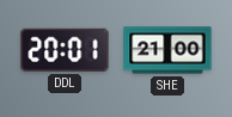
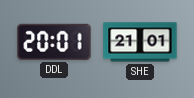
SHE: 21:00 -> 21:01
